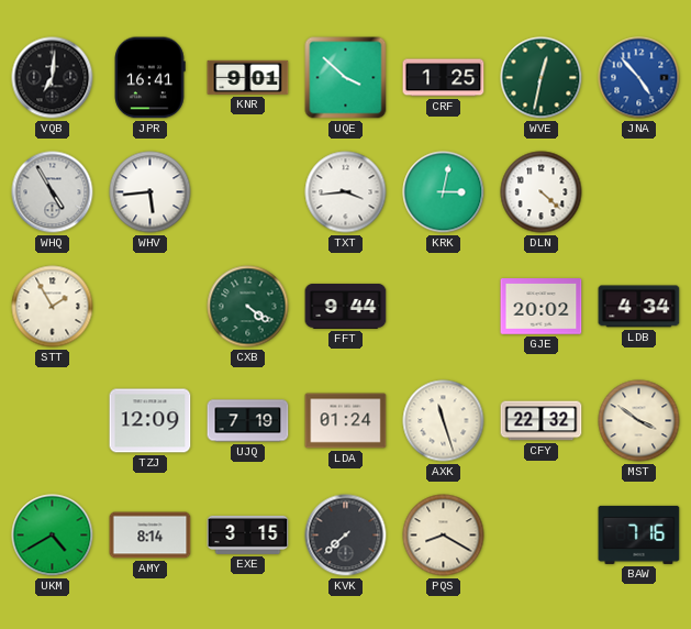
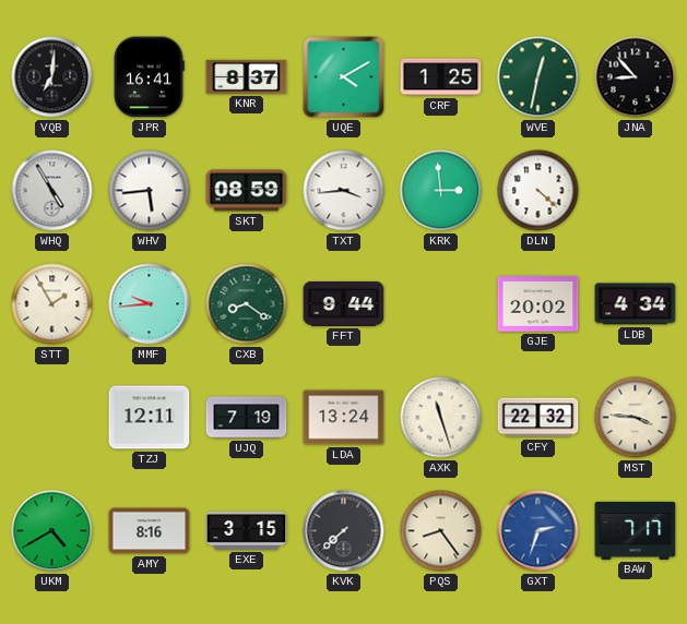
KNR: 9:01 -> 8:37
UQE: 3:52 -> 4:10
JNA: 4:53 -> 8:53
JNA dial: blue -> black
SKT: none -> 08:59
KRK: 3:02 -> 2:59
MMF: none -> 9:44
CXB: 4:21 -> 8:21
TZJ: 12:09 -> 12:11
LDA: 01:24 -> 13:24
MST: 3:51 -> 3:46
AMY: 8:14 -> 8:16
PQS: 8:20 -> 8:24
GXT: none -> 2:33
BAW: 7:16 -> 7:17
